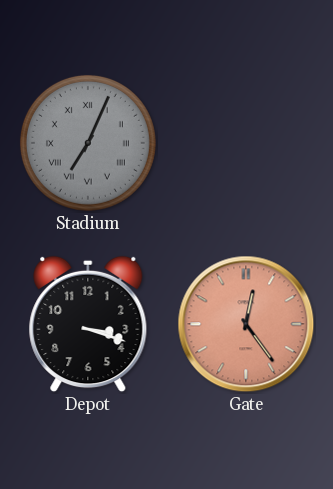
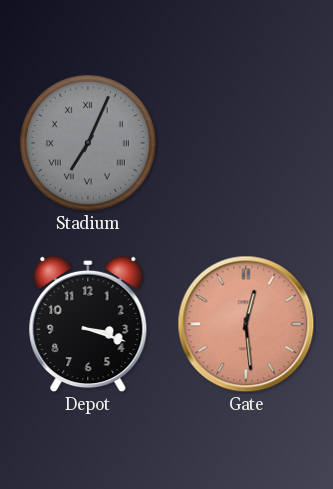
Gate: 12:24 -> 12:29
